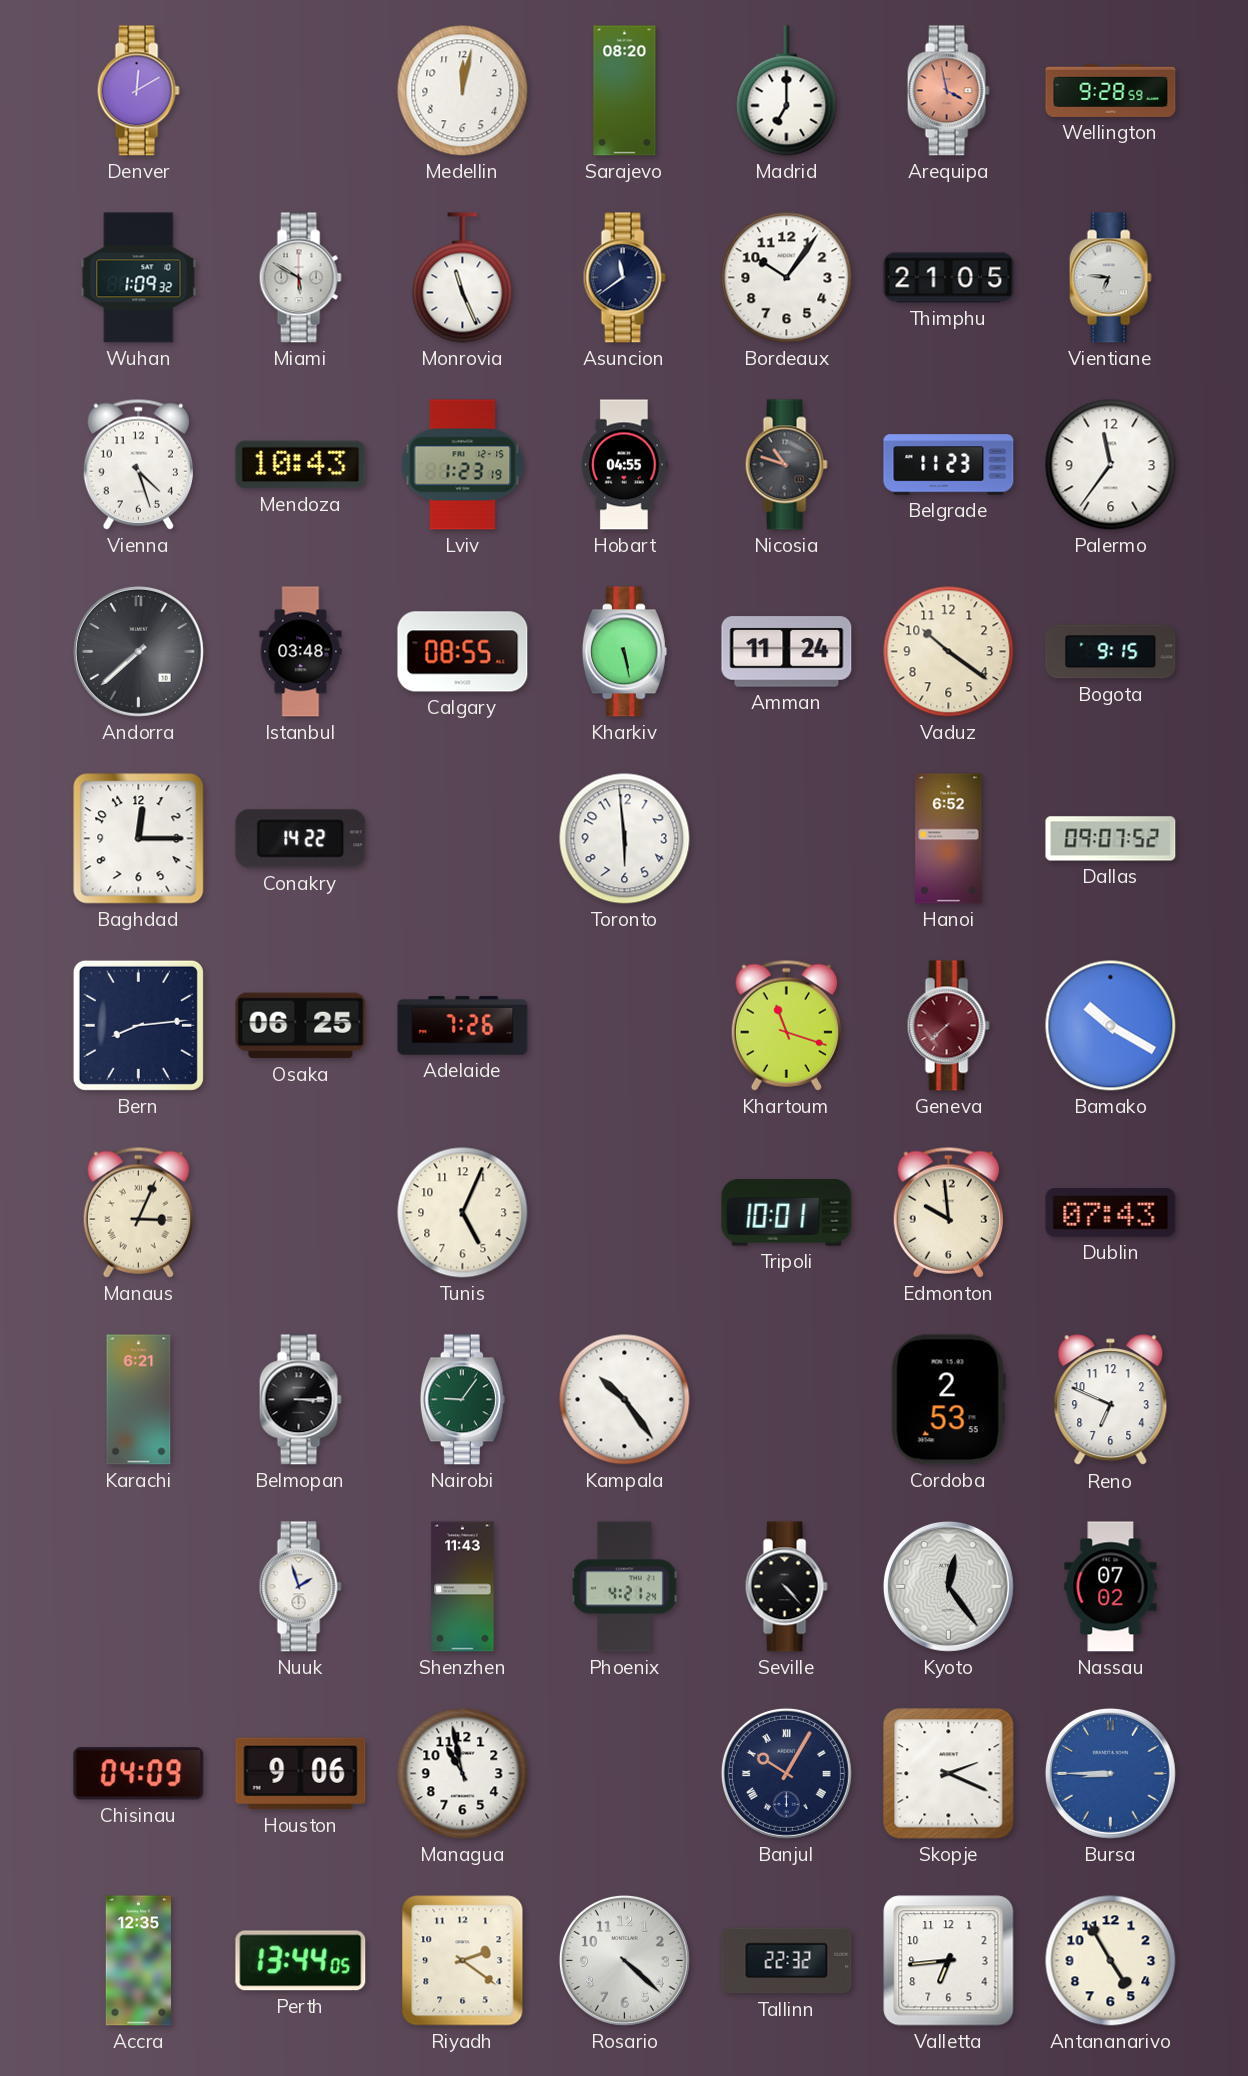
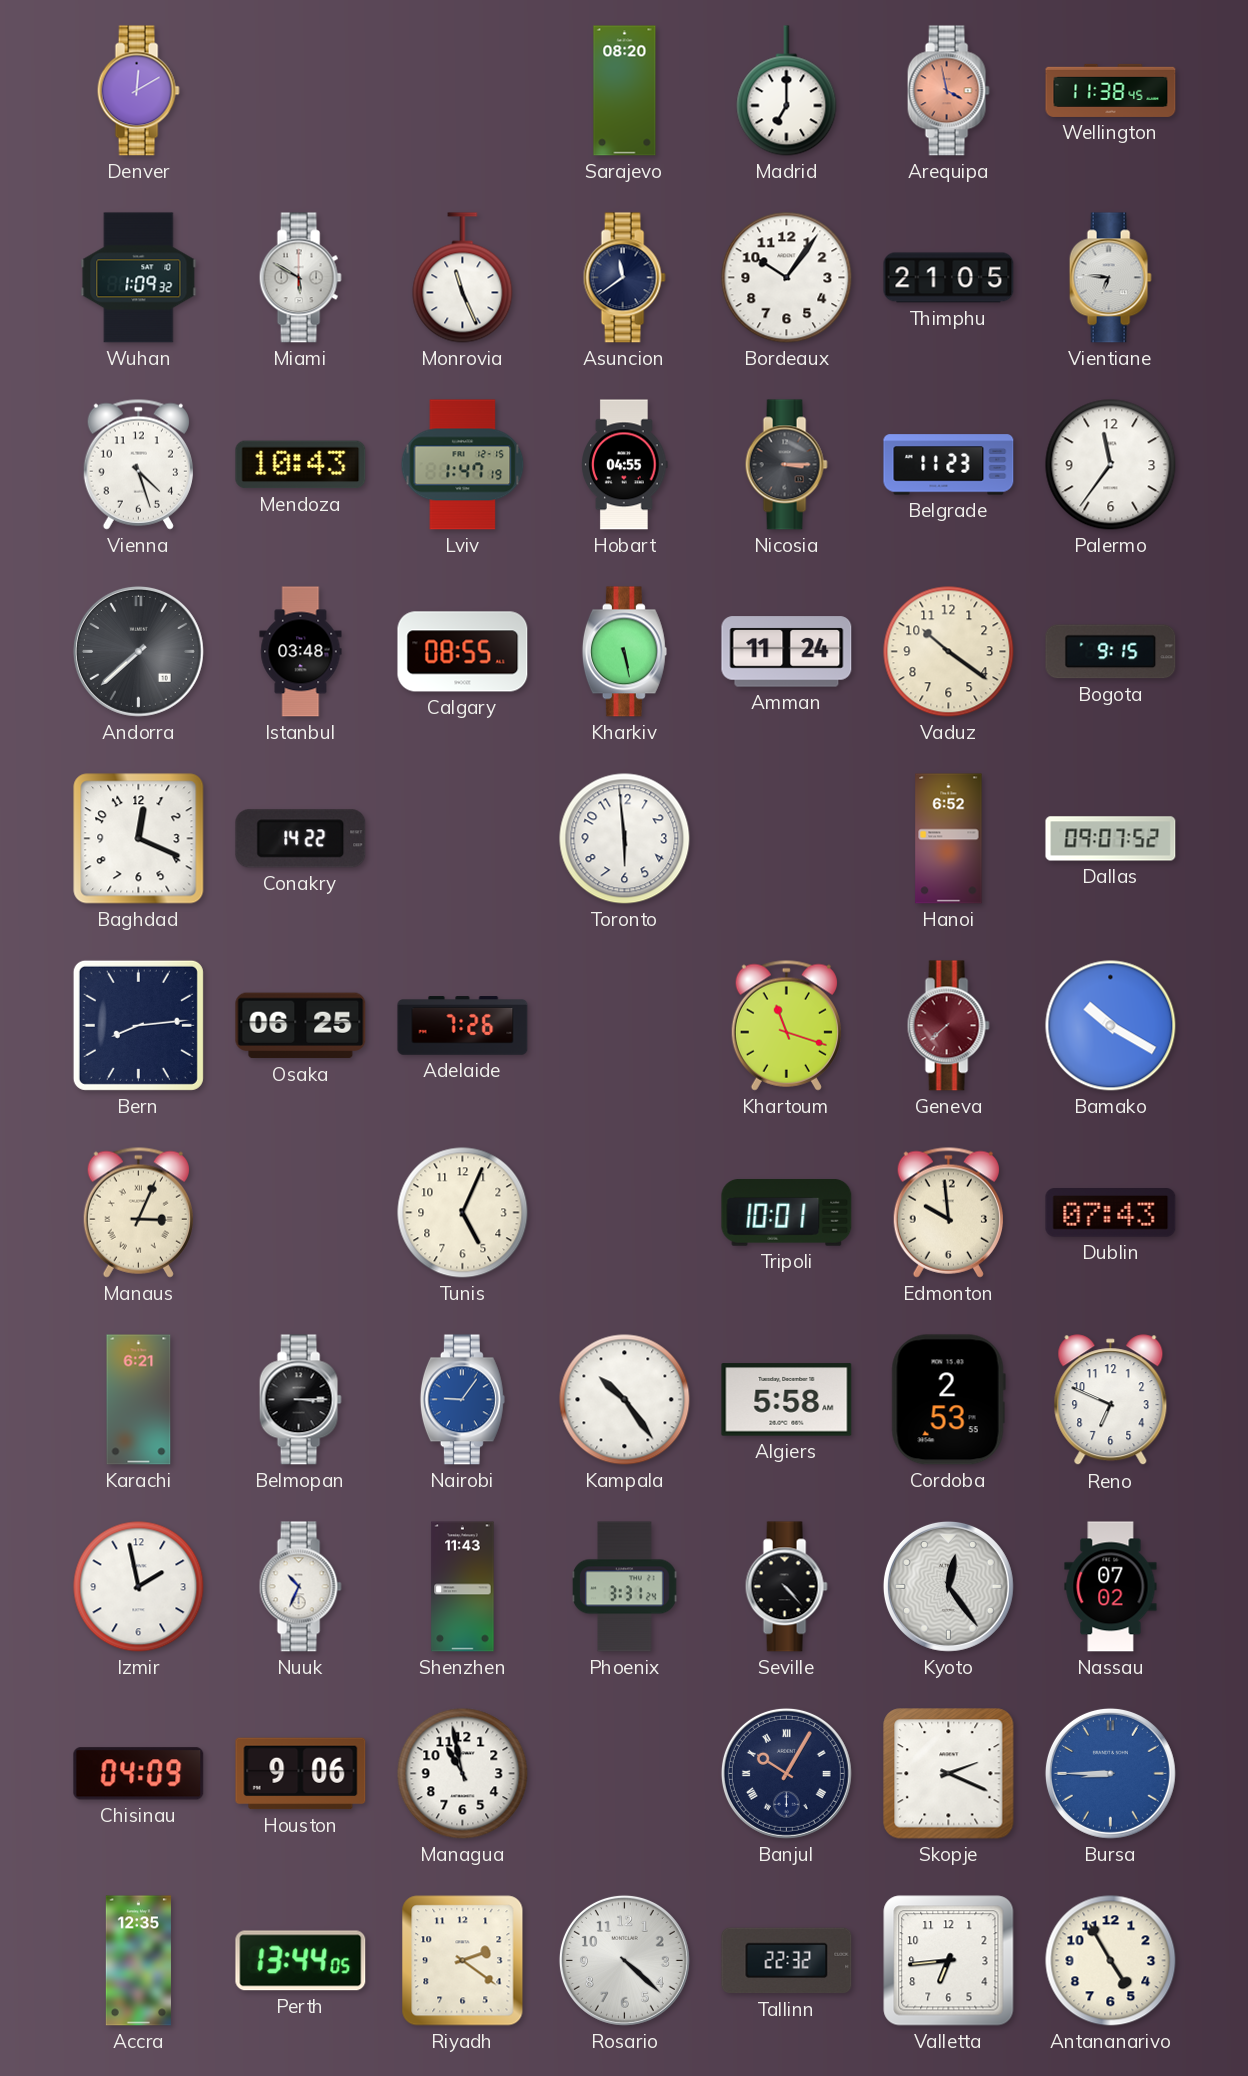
Medellin: 12:02 -> none
Wellington: 9:28 -> 11:38
Lviv: 1:23 -> 1:47
Nicosia: 10:48 -> 3:15
Baghdad: 12:15 -> 12:19
Nairobi dial: green -> blue
Algiers: none -> 5:58
Izmir: none -> 1:58
Nuuk: 1:57 -> 10:34
Phoenix: 4:21 -> 3:31
